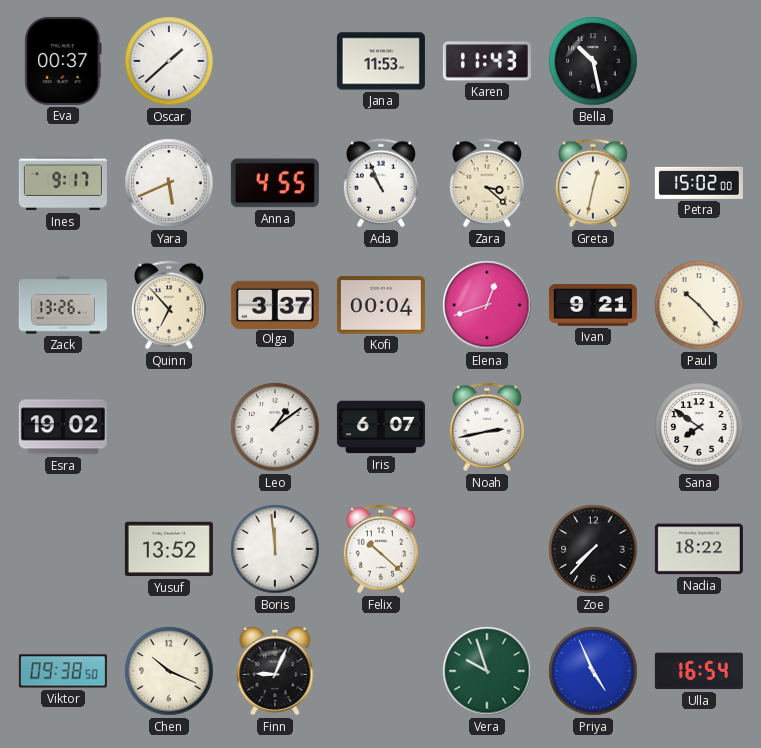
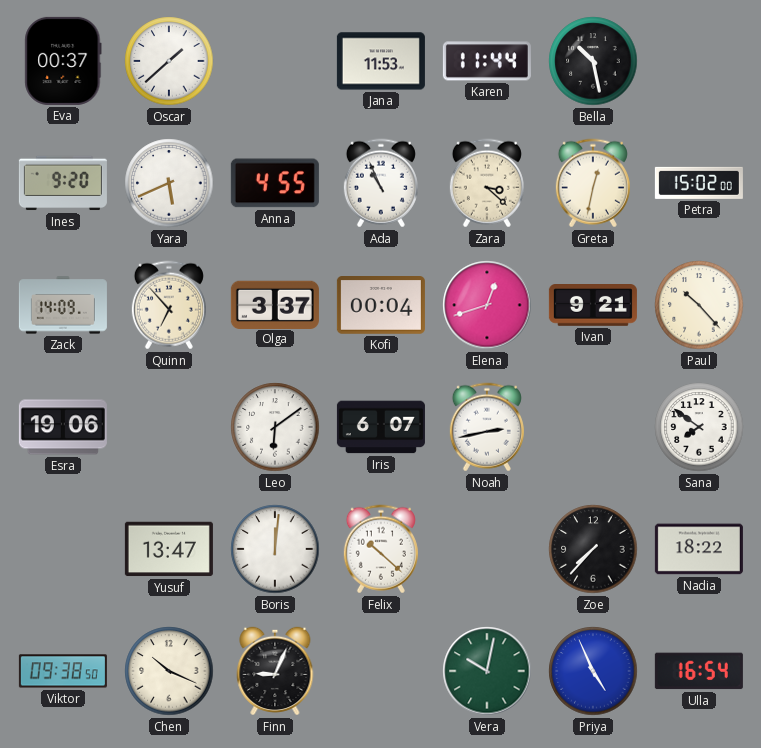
Karen: 11:43 -> 11:44
Ines: 9:17 -> 9:20
Zack: 13:26 -> 14:09
Esra: 19:02 -> 19:06
Leo: 1:09 -> 6:09
Yusuf: 13:52 -> 13:47
Boris: 11:59 -> 12:01
Vera: 9:57 -> 10:02
